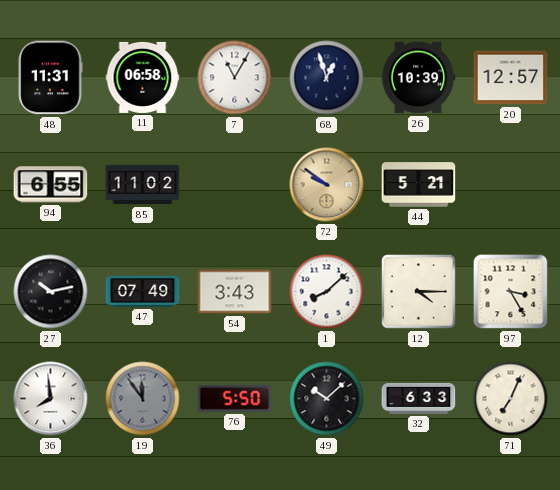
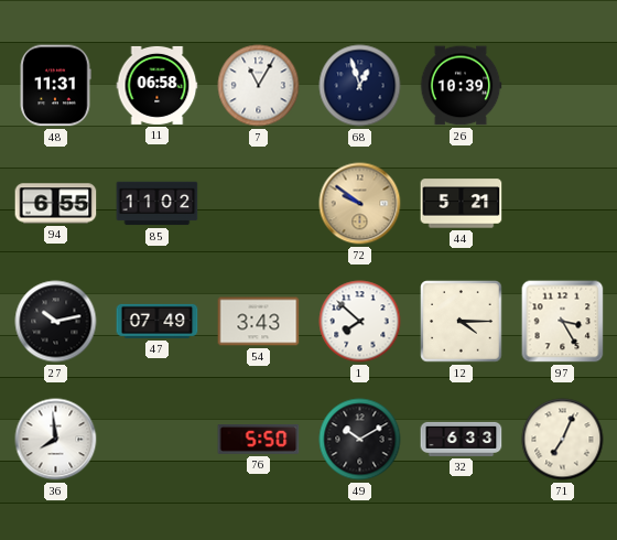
20: 12:57 -> none
1: 8:08 -> 7:52
19: 11:54 -> none
49: 10:08 -> 10:10
